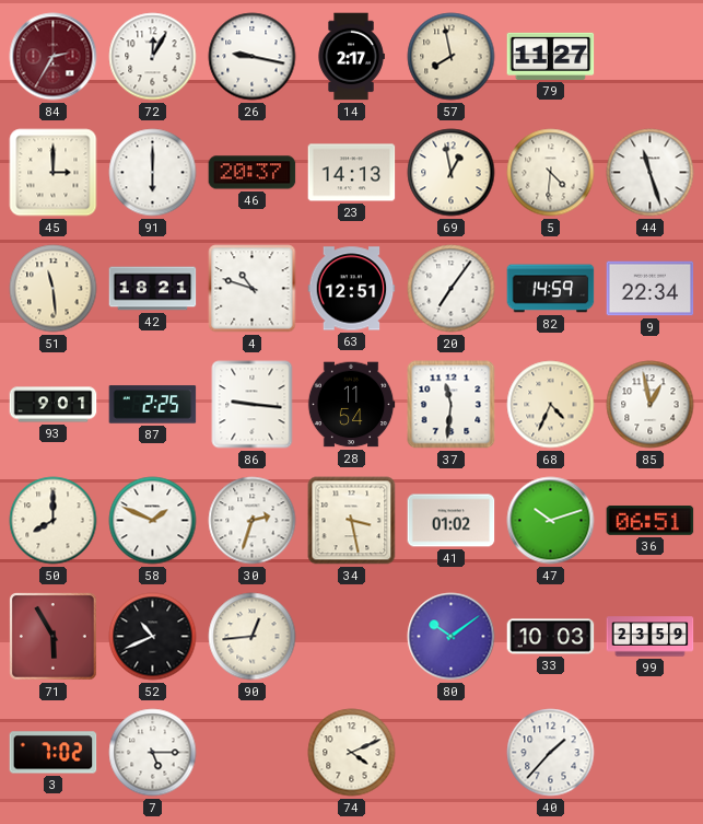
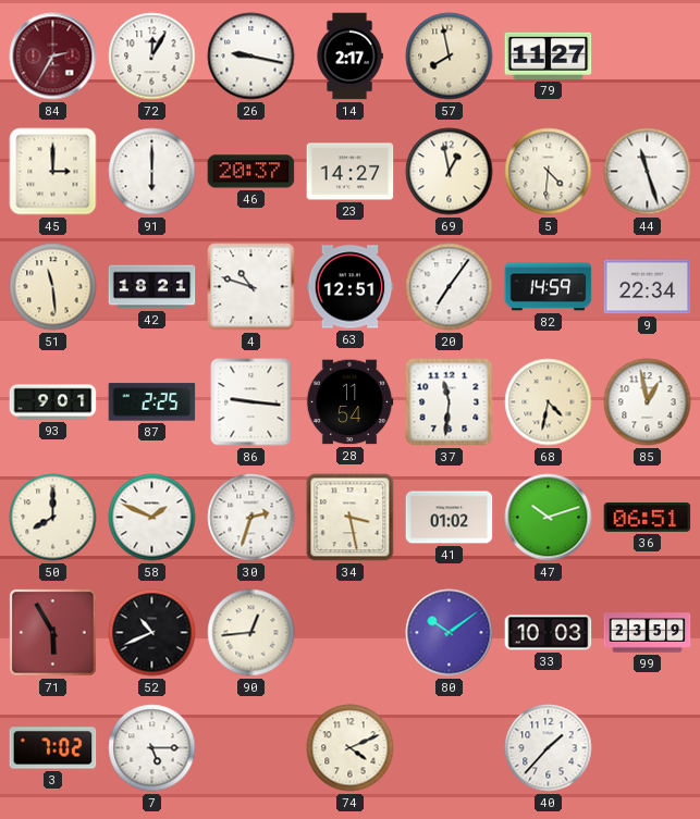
23: 14:13 -> 14:27
68: 4:34 -> 4:32
